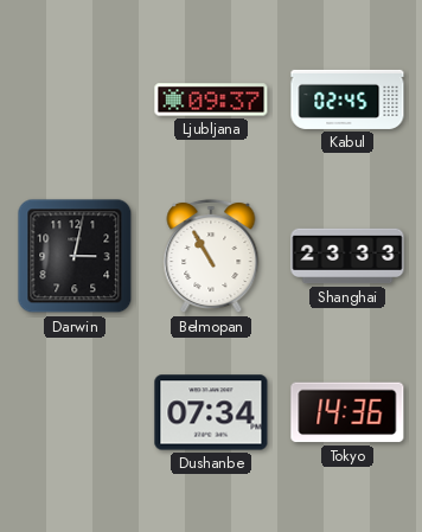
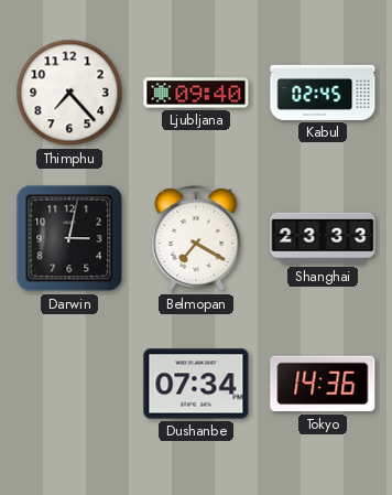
Thimphu: none -> 7:23
Ljubljana: 09:37 -> 09:40
Belmopan: 10:55 -> 7:20
